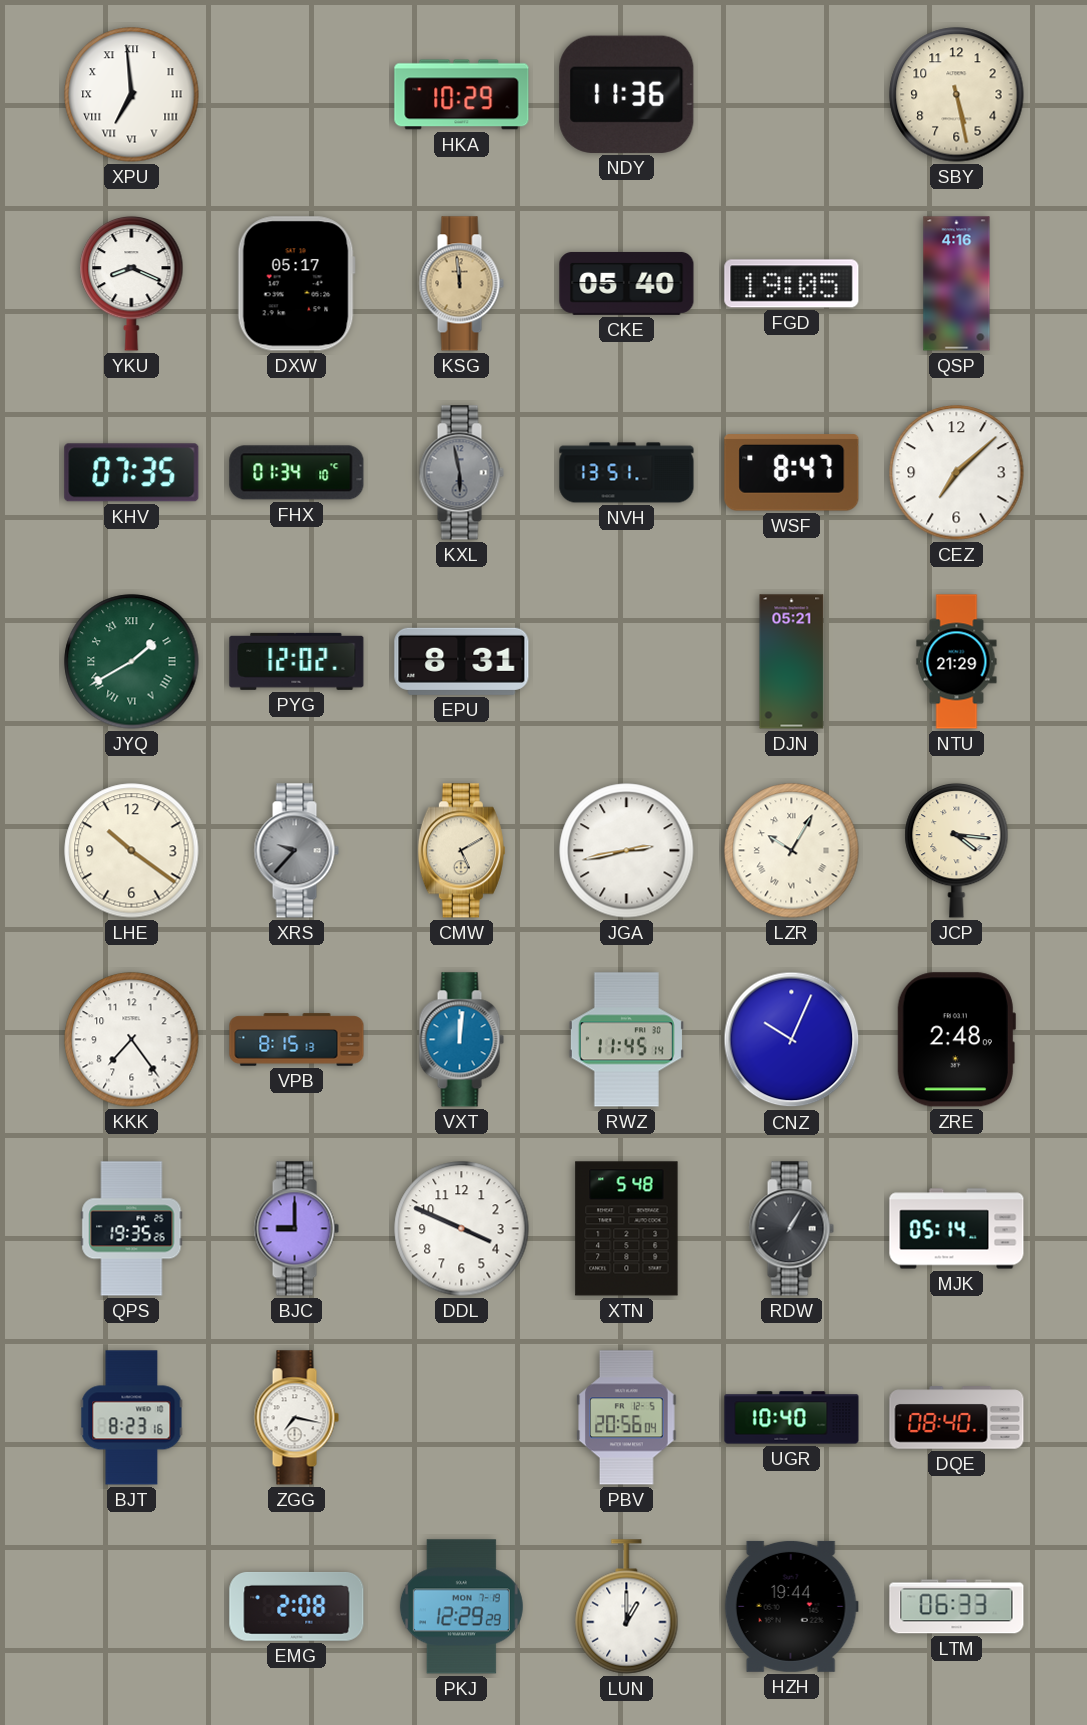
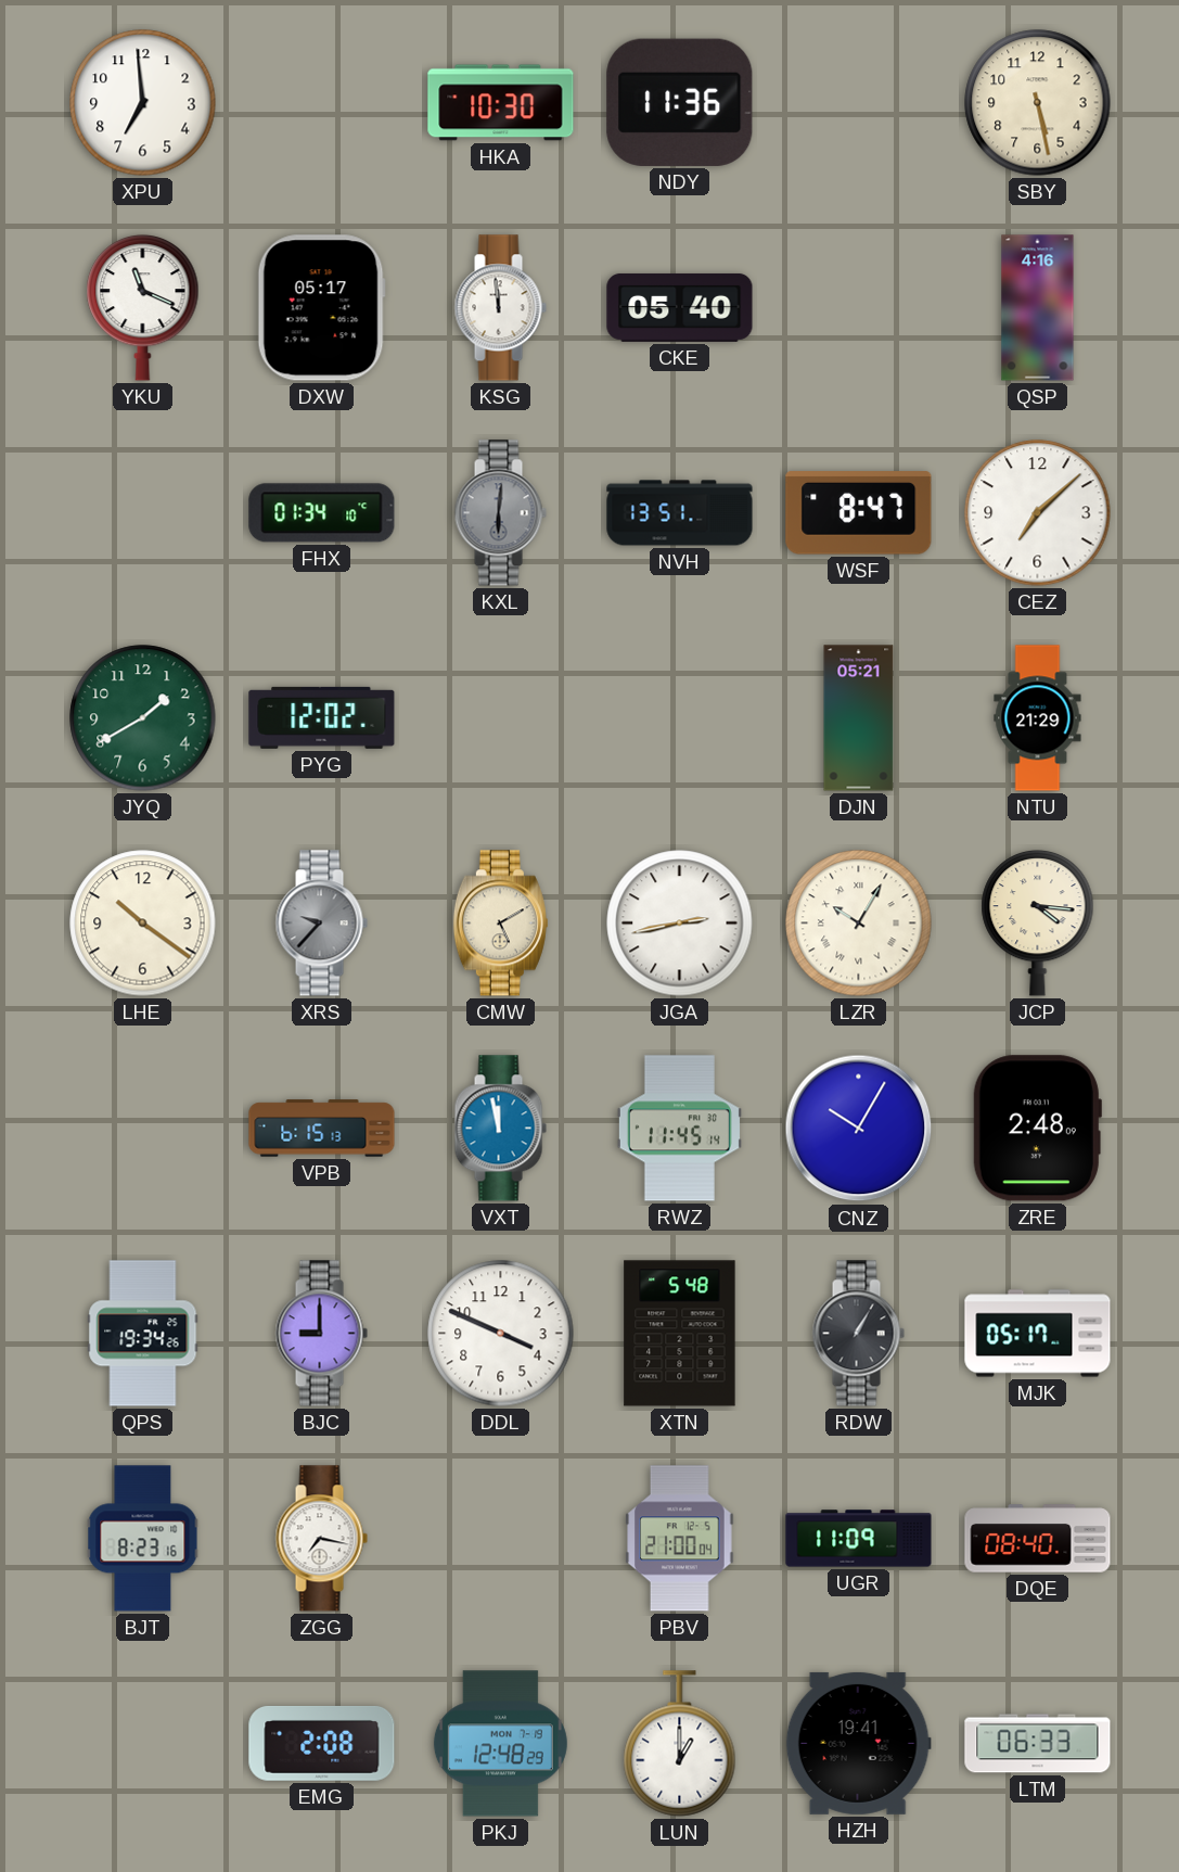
XPU numerals: Roman -> Arabic
HKA: 10:29 -> 10:30
YKU: 8:19 -> 11:19
KSG dial: champagne -> white
FGD: 19:05 -> none
KHV: 07:35 -> none
KXL: 5:58 -> 6:01
JYQ numerals: Roman -> Arabic
EPU: 8:31 -> none
KKK: 7:24 -> none
VPB: 8:15 -> 6:15
VXT: 12:01 -> 11:58
CNZ: 10:04 -> 10:05
QPS: 19:35 -> 19:34
MJK: 05:14 -> 05:17
PBV: 20:56 -> 21:00
UGR: 10:40 -> 11:09
PKJ: 12:29 -> 12:48
HZH: 19:44 -> 19:41
